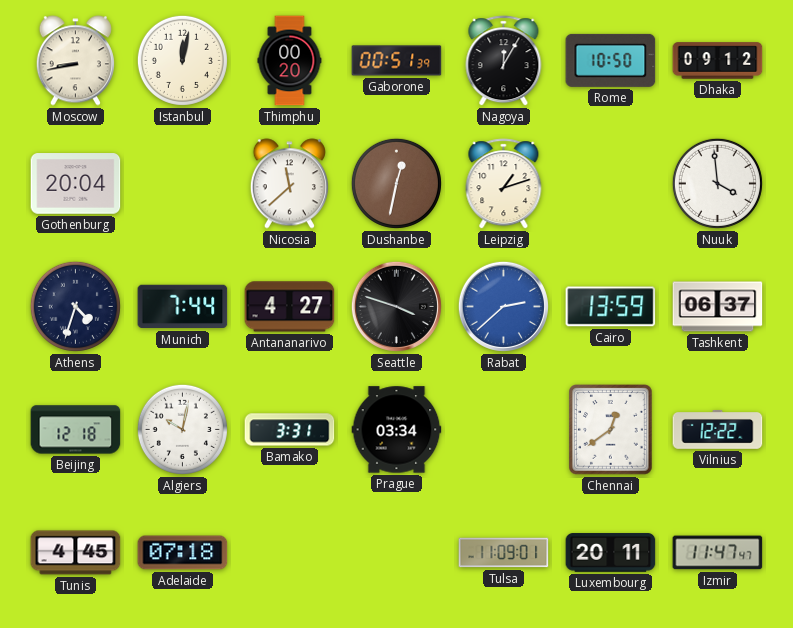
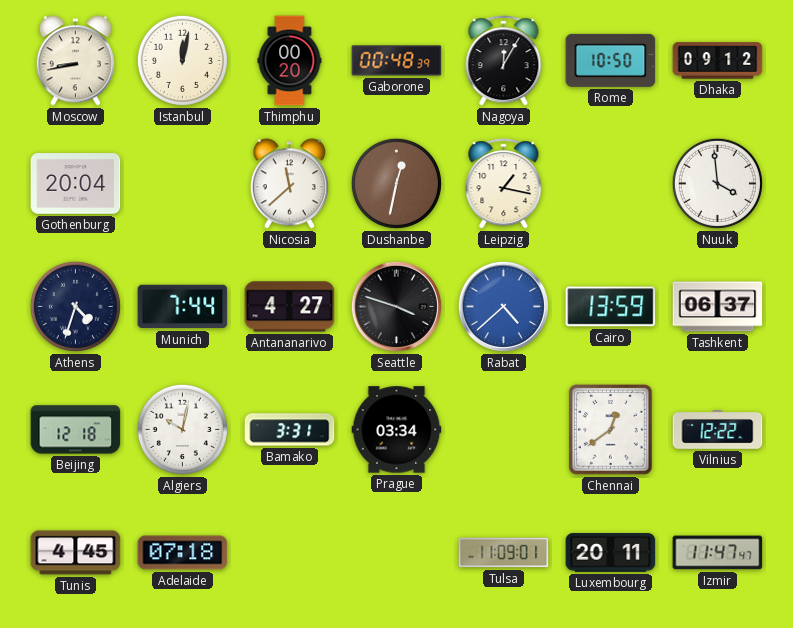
Gaborone: 00:51 -> 00:48
Leipzig: 1:12 -> 1:17
Rabat: 2:38 -> 4:38
